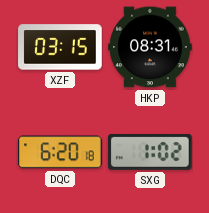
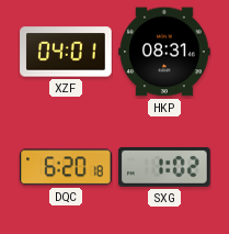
XZF: 03:15 -> 04:01
